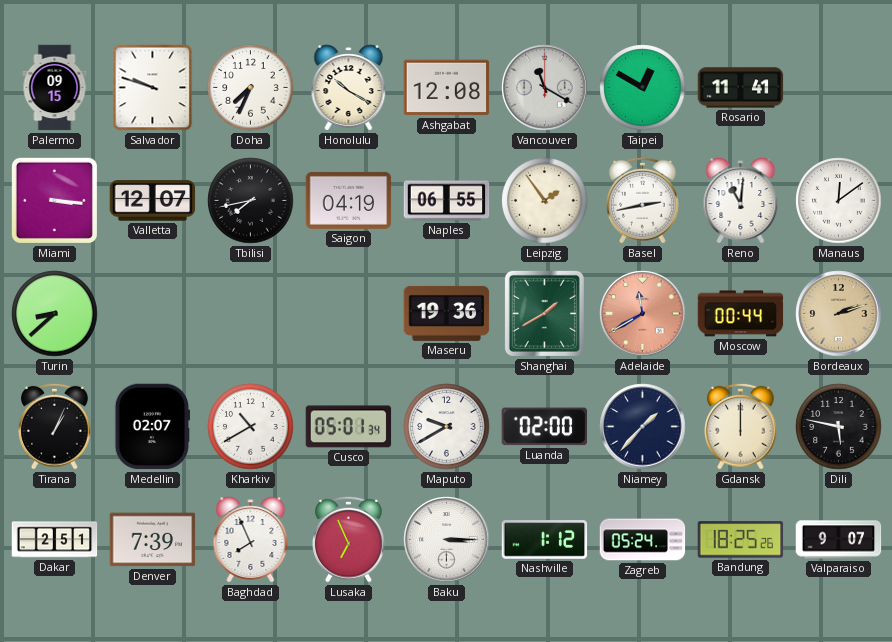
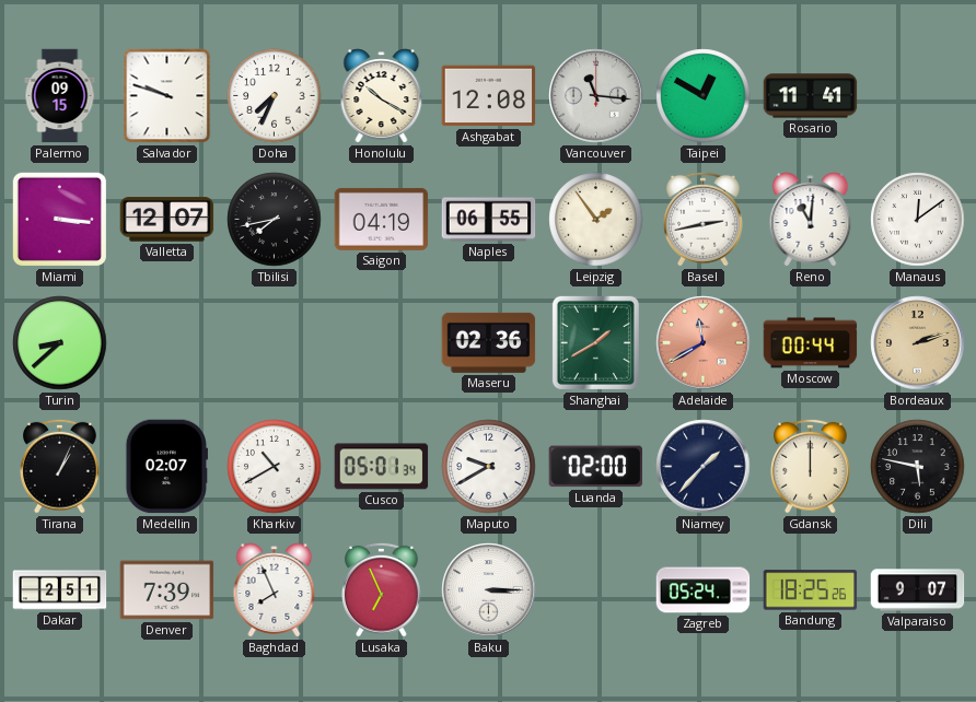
Vancouver: 11:20 -> 11:16
Maseru: 19:36 -> 02:36
Nashville: 1:12 -> none
